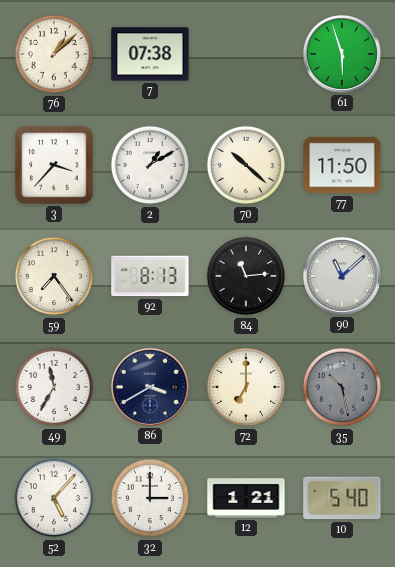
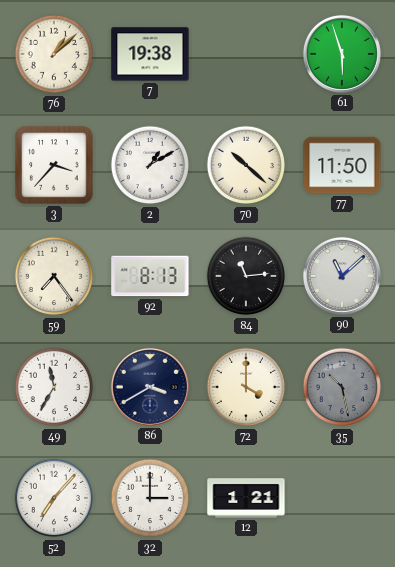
7: 07:38 -> 19:38
72: 7:00 -> 4:00
52: 5:07 -> 7:07
10: 5:40 -> none
